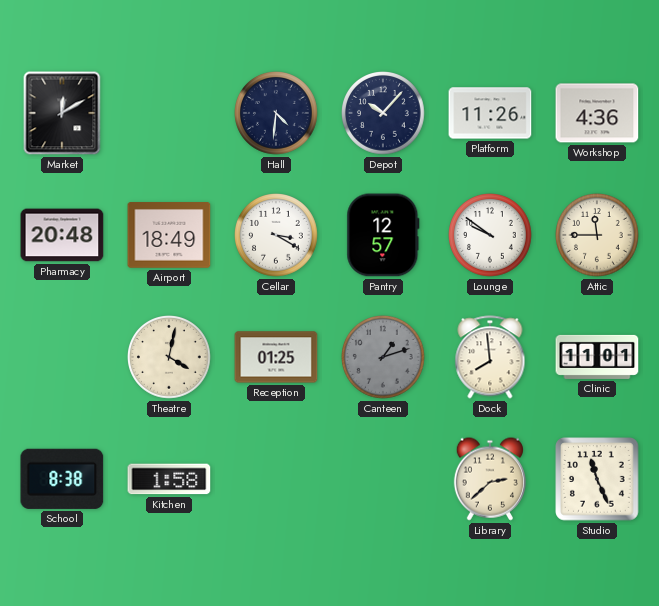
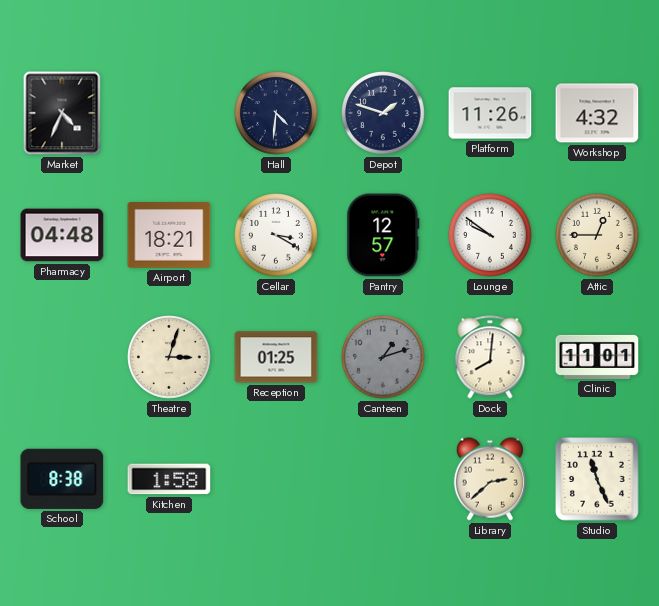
Market: 12:10 -> 4:34
Depot: 10:07 -> 1:48
Workshop: 4:36 -> 4:32
Pharmacy: 20:48 -> 04:48
Airport: 18:49 -> 18:21
Attic: 11:45 -> 12:45
Theatre: 4:02 -> 3:03
Dock: 7:59 -> 8:01
